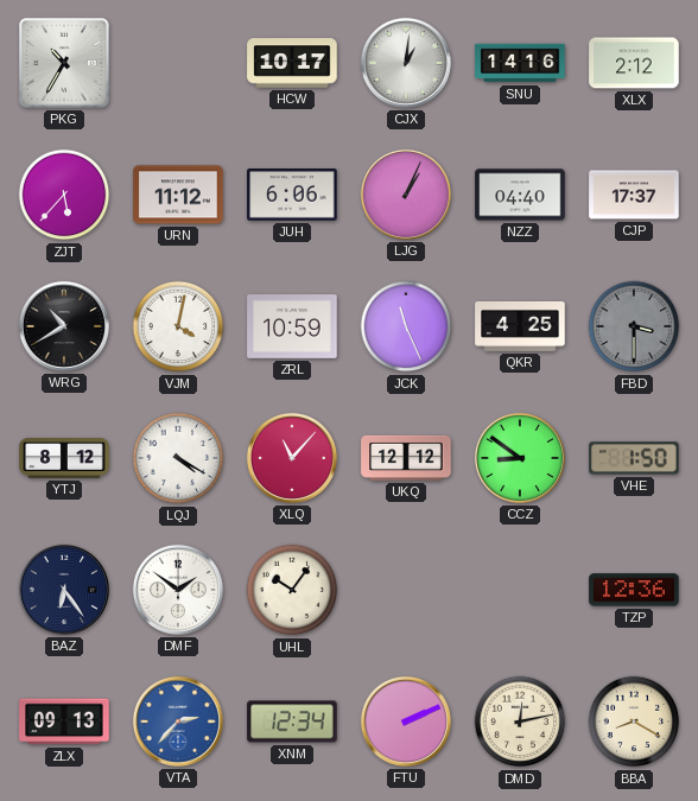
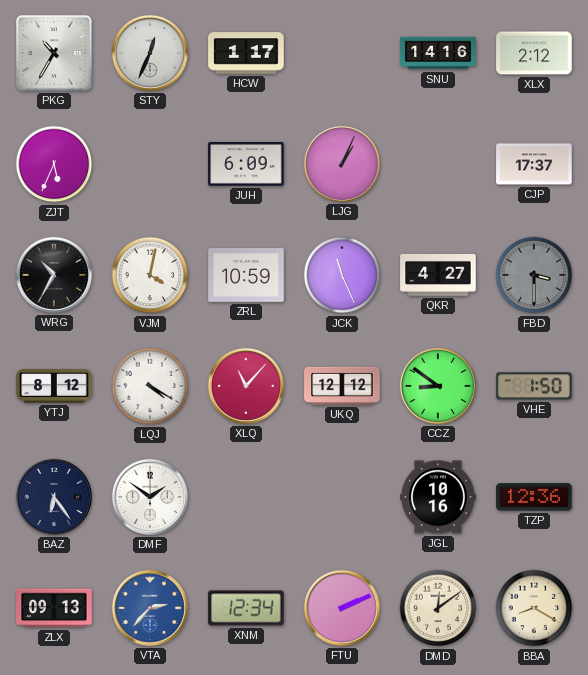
STY: none -> 12:34
HCW: 10:17 -> 1:17
CJX: 1:01 -> none
ZJT: 5:37 -> 5:34
URN: 11:12 -> none
JUH: 6:06 -> 6:09
NZZ: 04:40 -> none
WRG: 10:40 -> 10:35
QKR: 4:25 -> 4:27
UHL: 10:06 -> none
JGL: none -> 10:16
DMD: 12:13 -> 12:09
